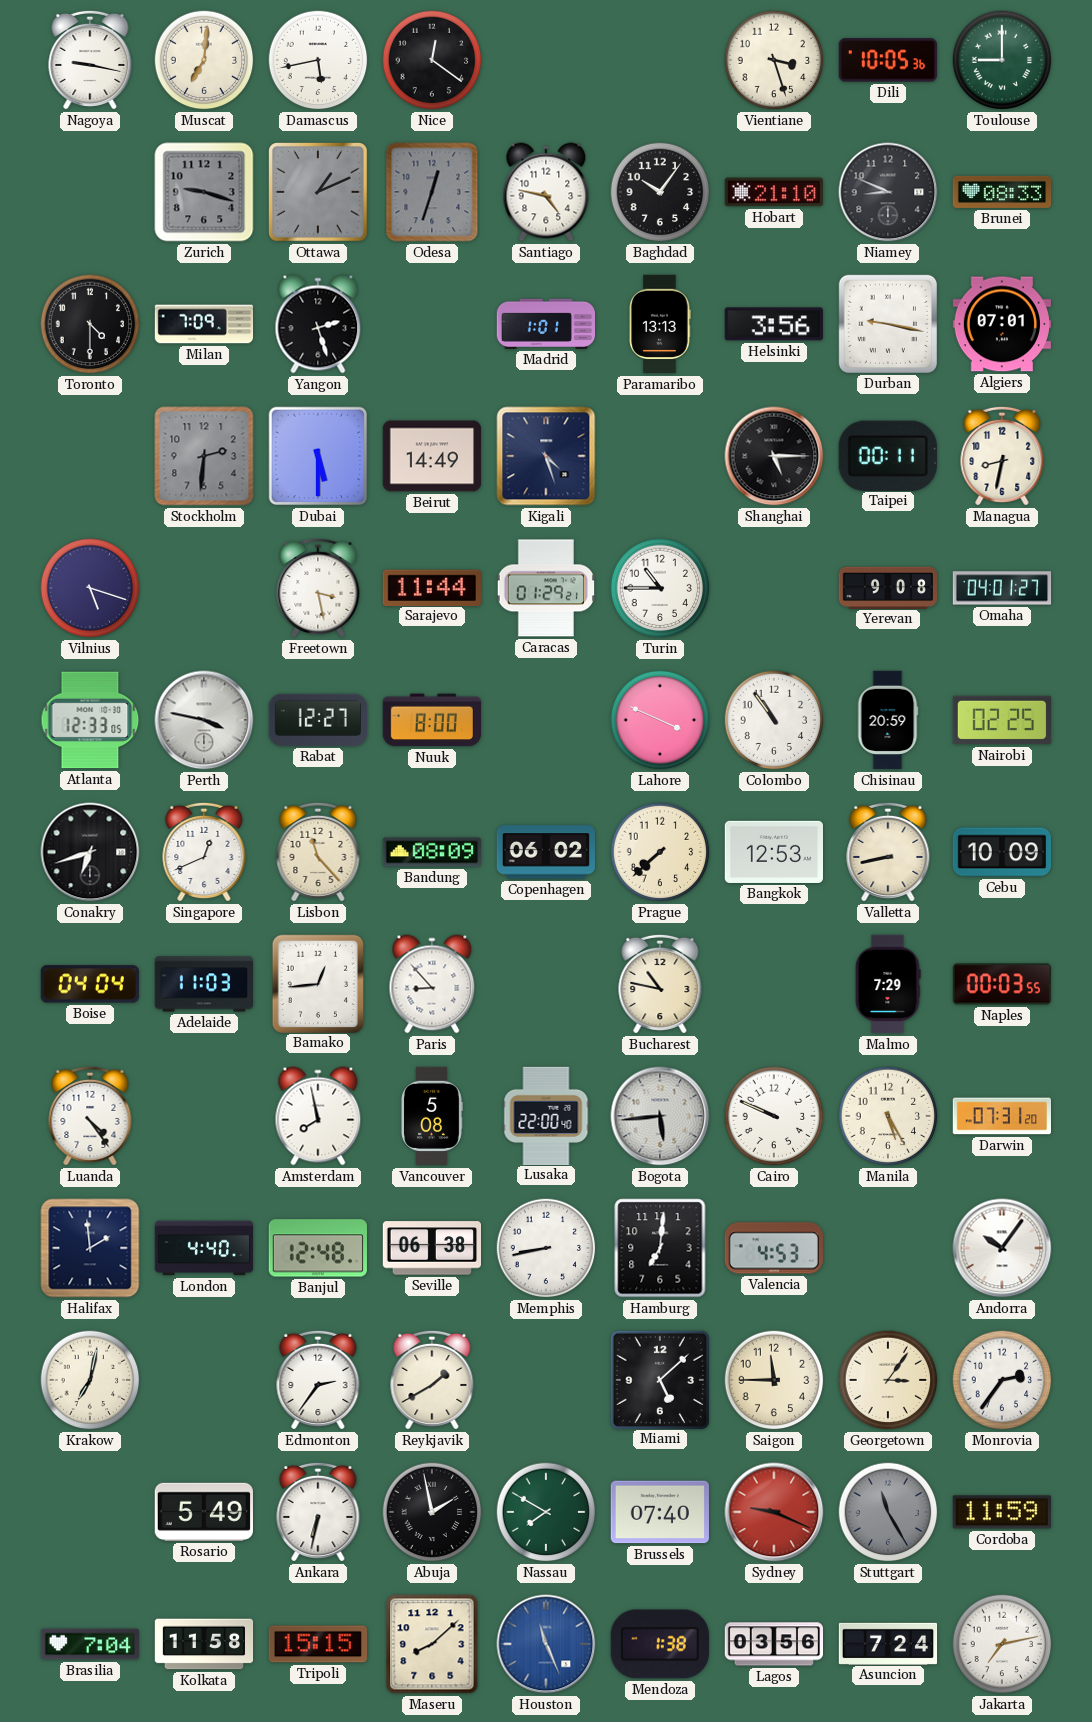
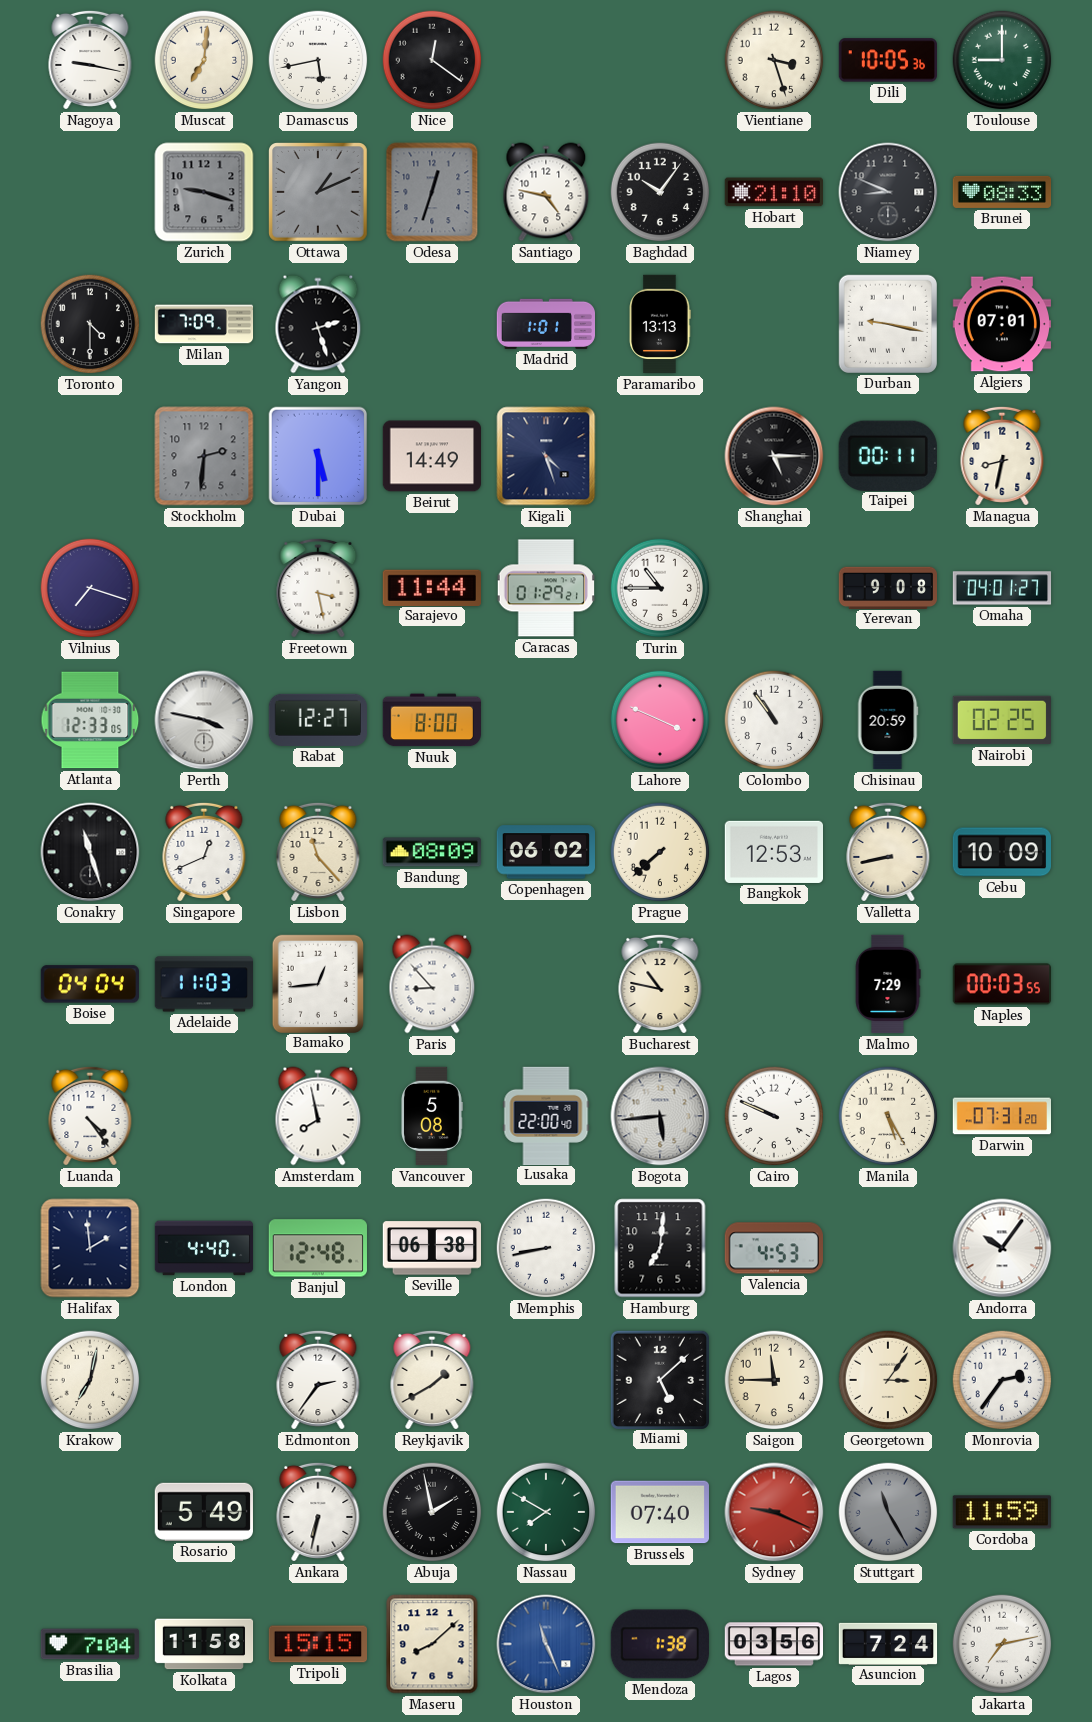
Helsinki: 3:56 -> none
Vilnius: 5:18 -> 7:18
Conakry: 6:42 -> 11:27
